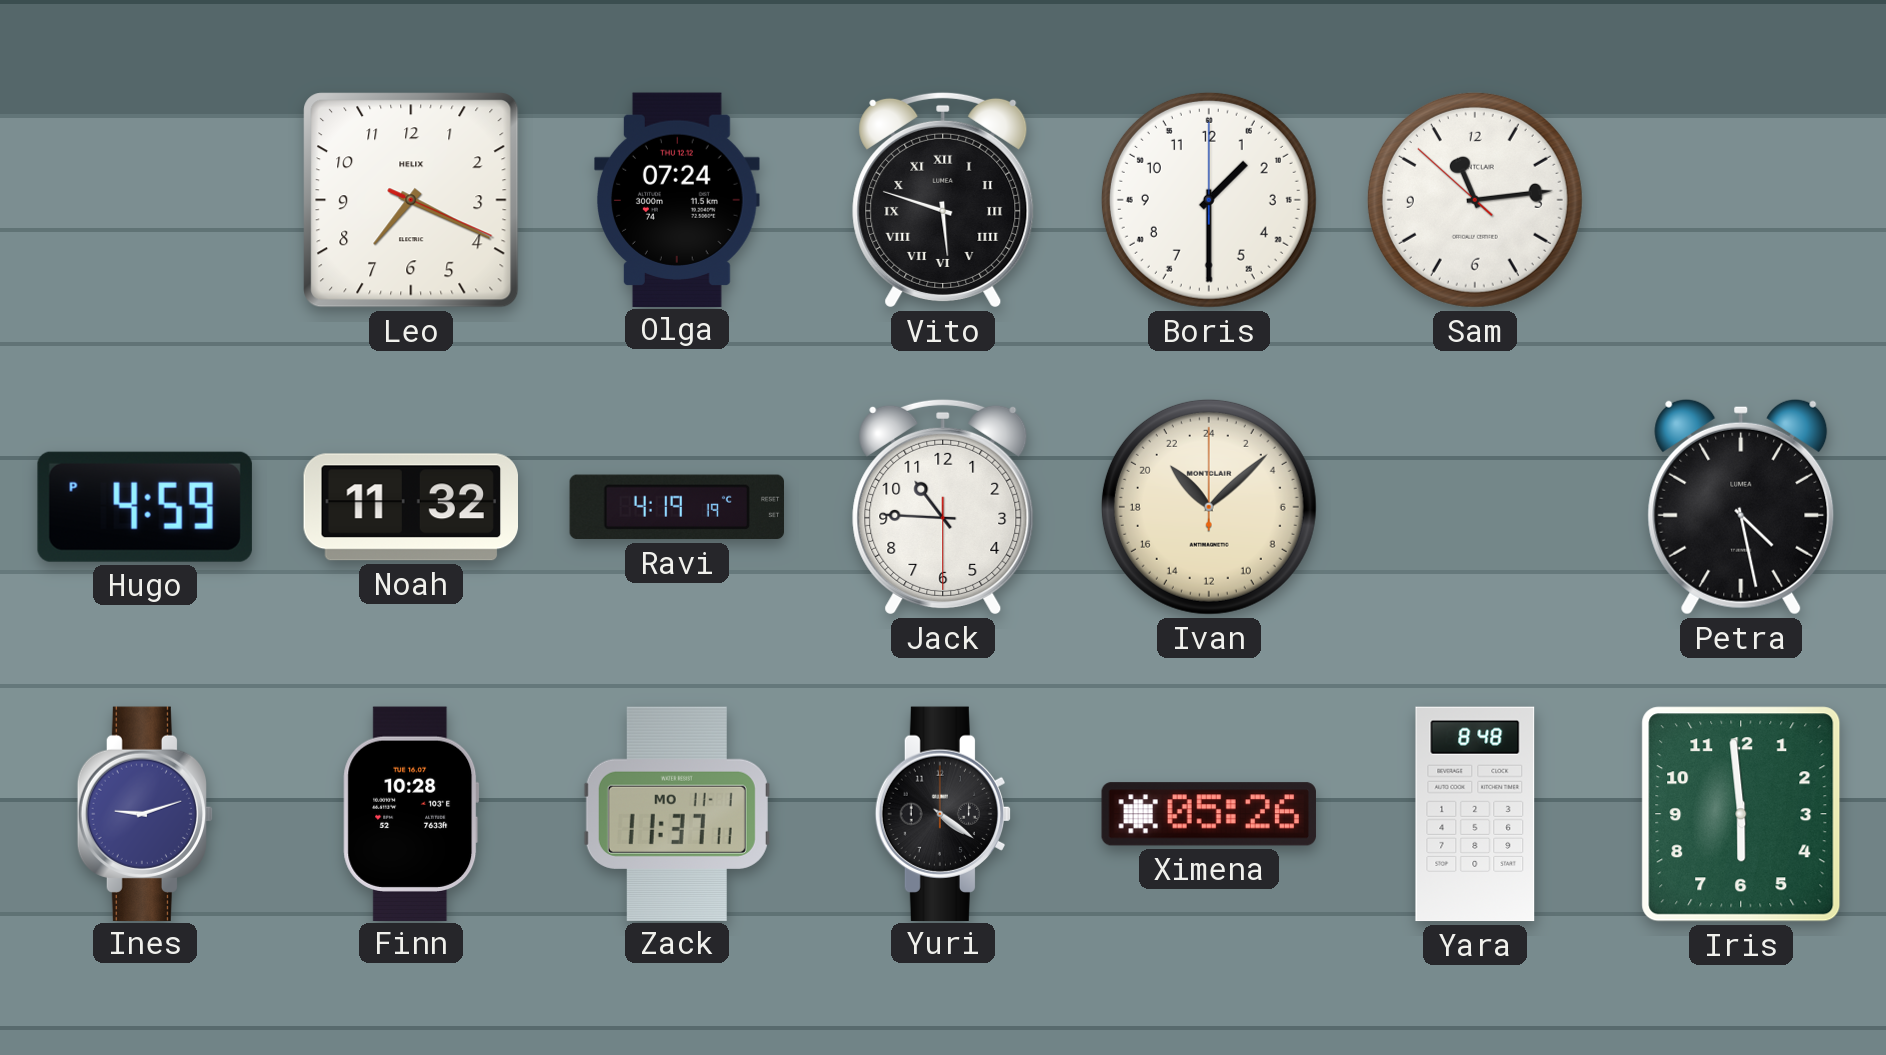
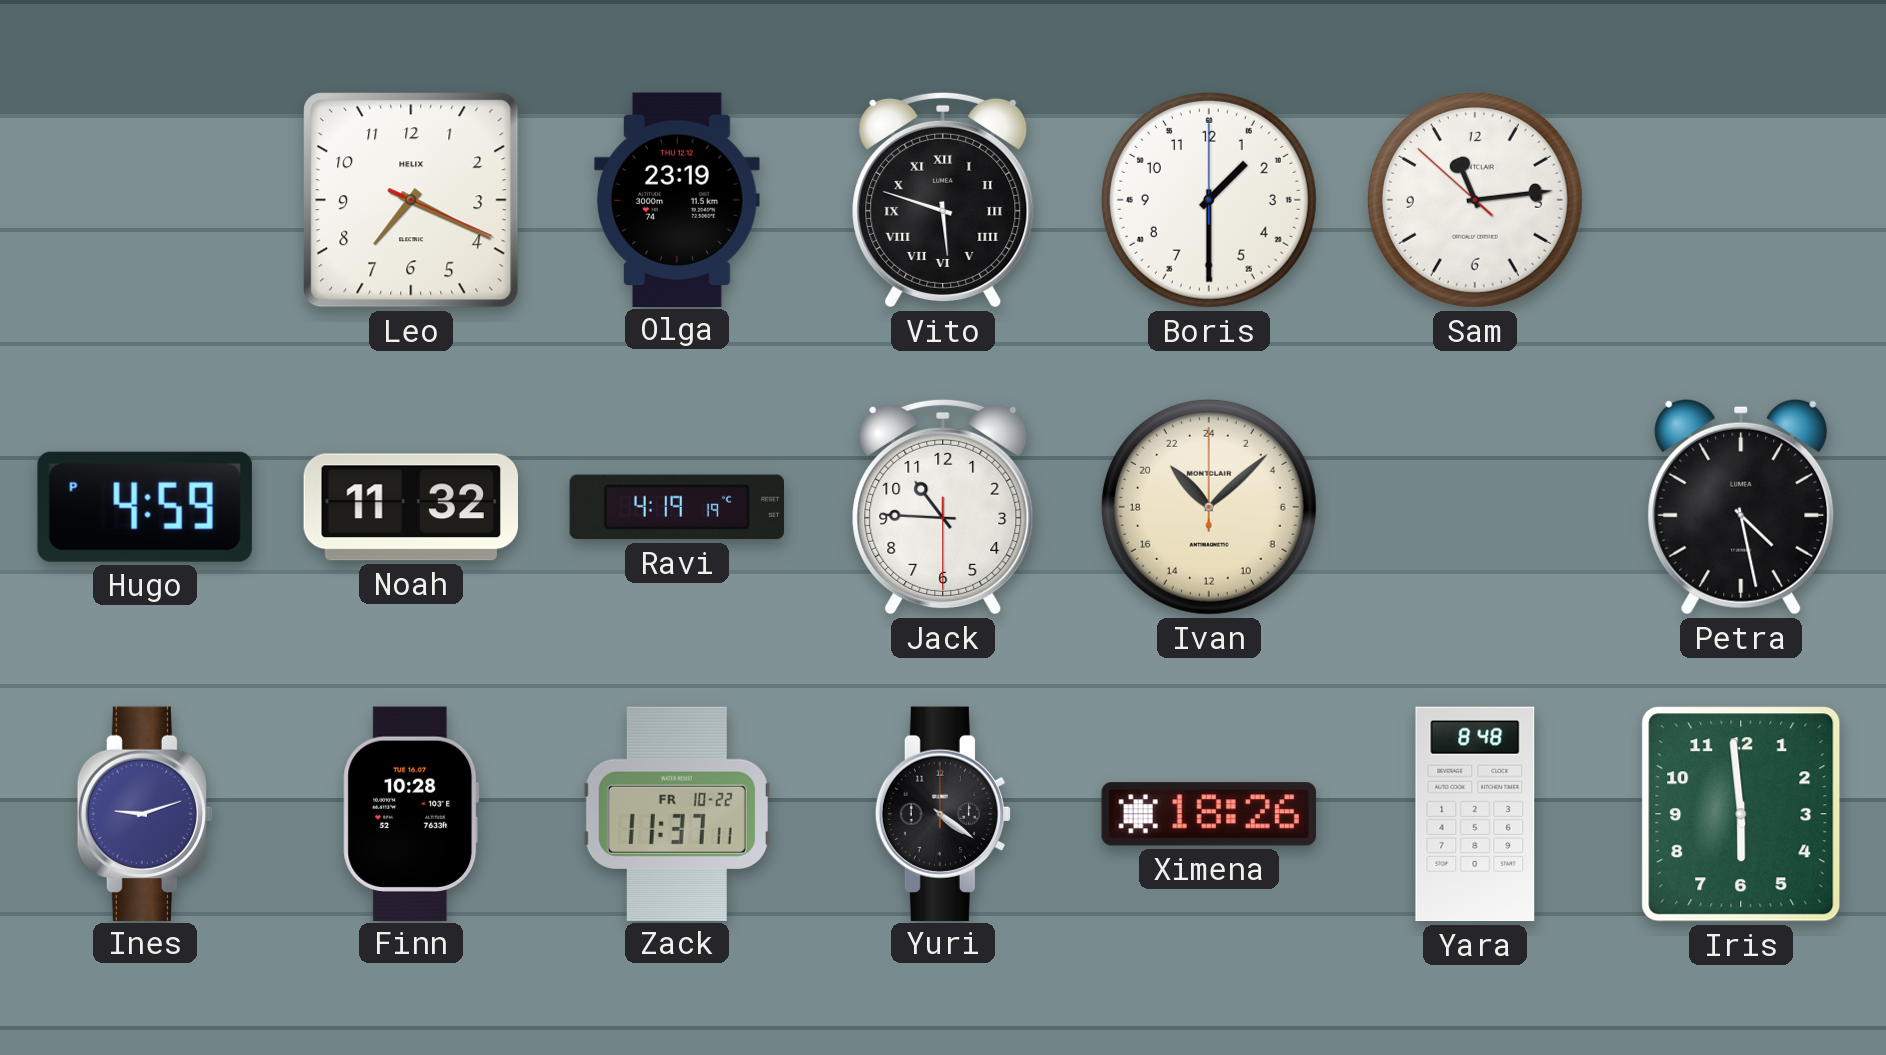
Olga: 07:24 -> 23:19
Zack date: MO 11-1 -> FR 10-22
Ximena: 05:26 -> 18:26
